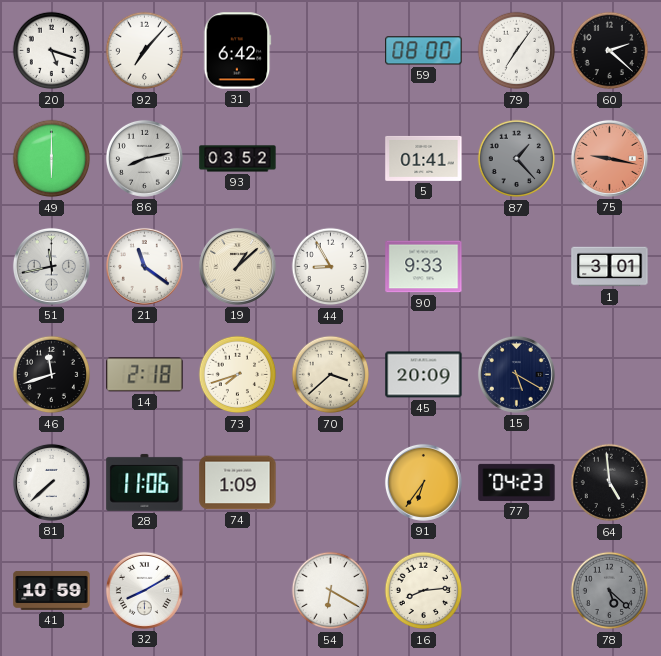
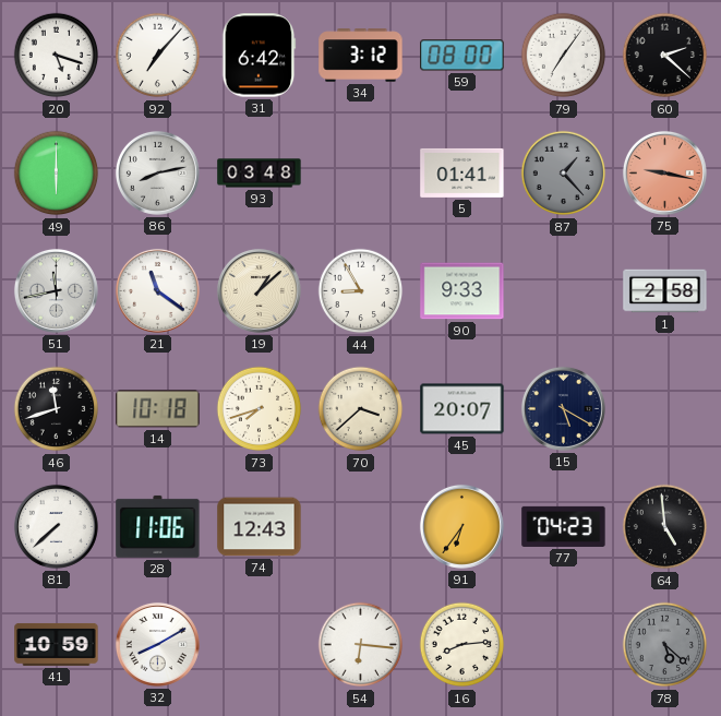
34: none -> 3:12
93: 03:52 -> 03:48
1: 3:01 -> 2:58
14: 2:18 -> 10:18
45: 20:09 -> 20:07
74: 1:09 -> 12:43
54: 6:20 -> 6:16
